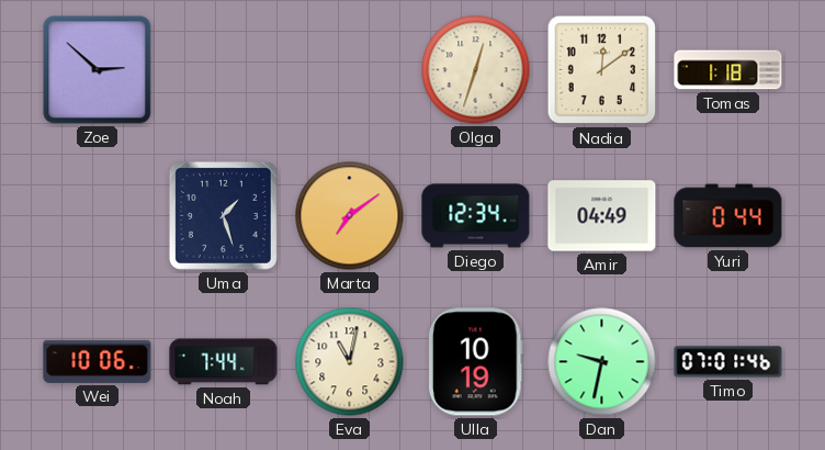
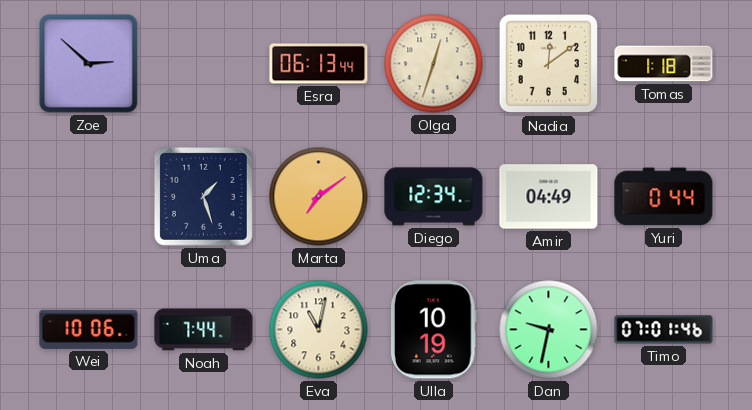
Esra: none -> 06:13
